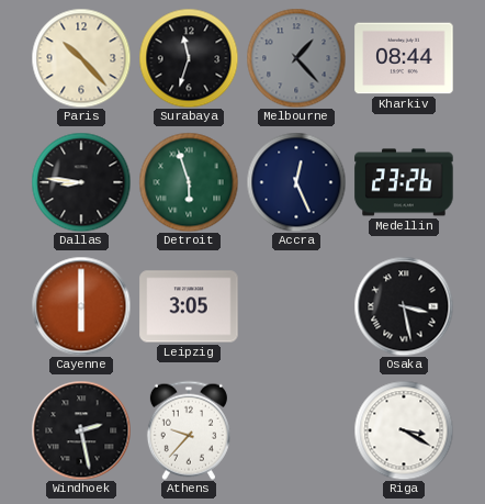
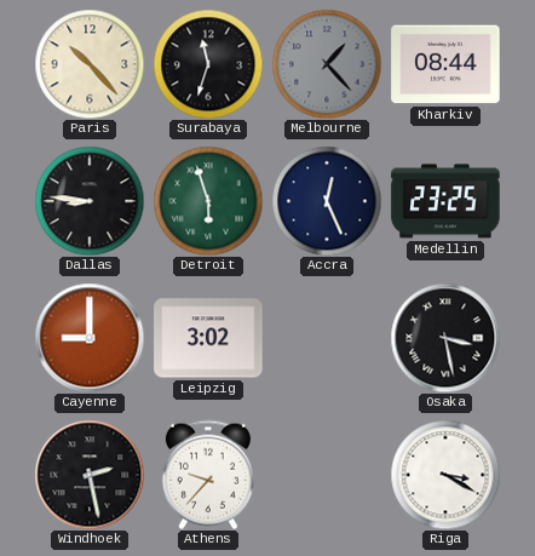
Medellin: 23:26 -> 23:25
Cayenne: 6:00 -> 9:00
Leipzig: 3:05 -> 3:02
